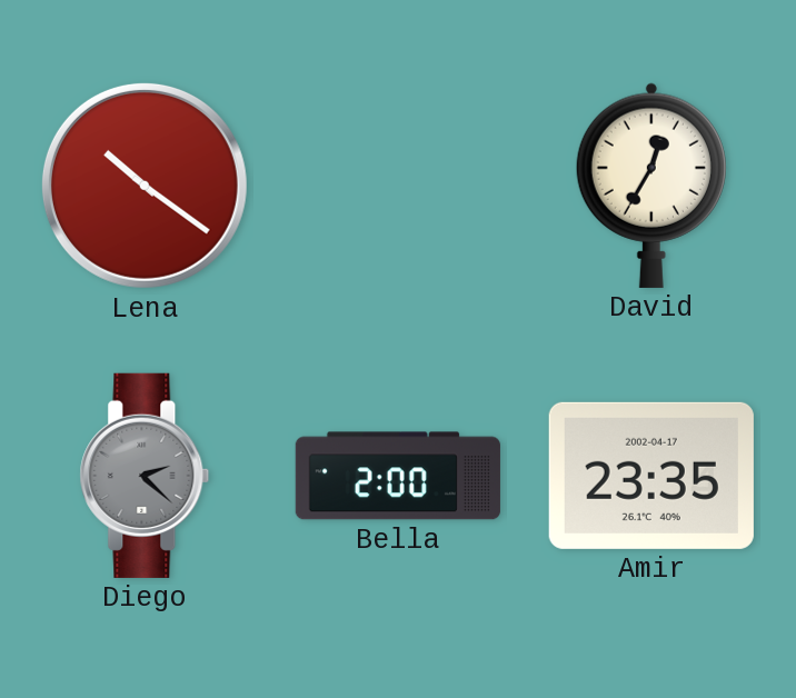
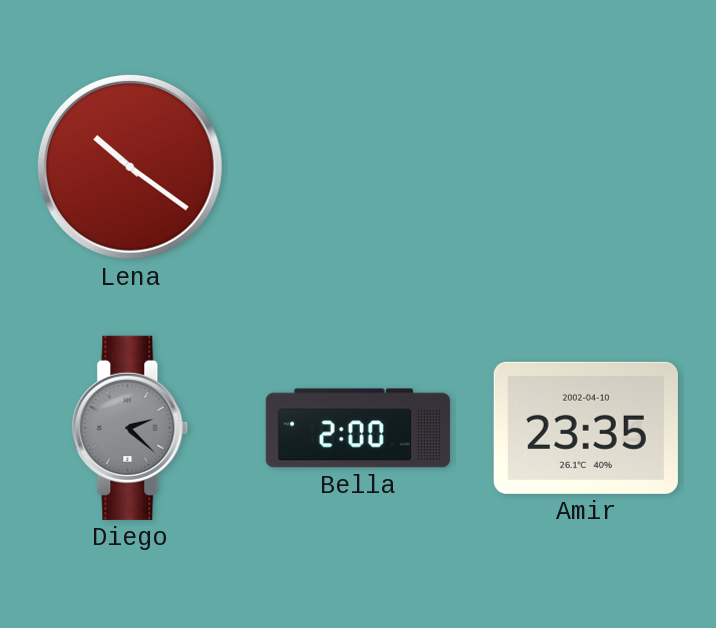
David: 12:35 -> none
Amir date: 2002-04-17 -> 2002-04-10
